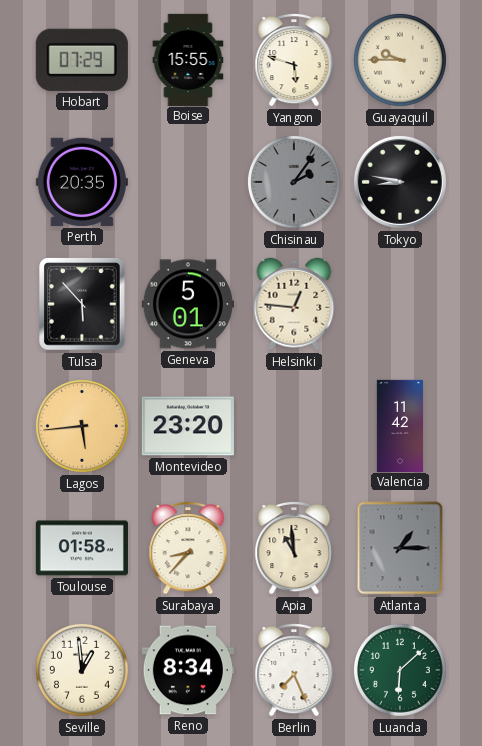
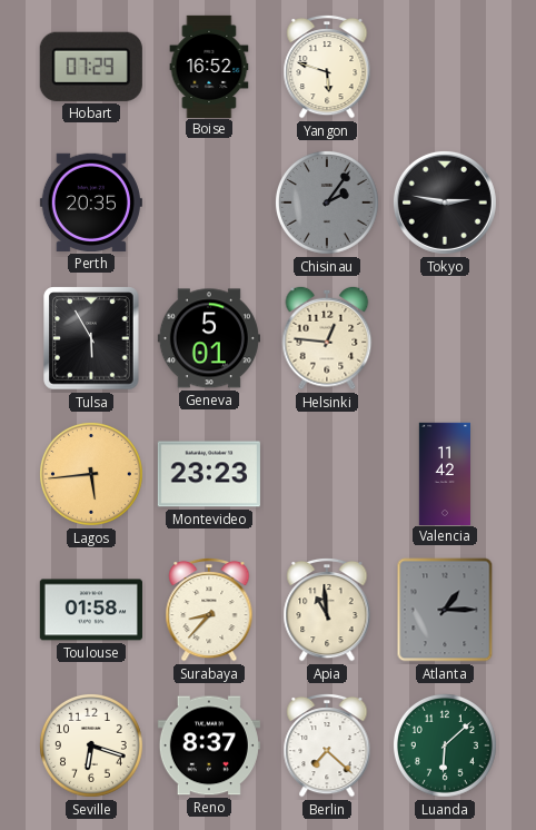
Boise: 15:55 -> 16:52
Guayaquil: 9:45 -> none
Tokyo: 8:47 -> 2:47
Tulsa: 5:53 -> 5:55
Montevideo: 23:20 -> 23:23
Seville: 12:59 -> 6:18
Reno: 8:34 -> 8:37
Berlin: 7:26 -> 7:22
